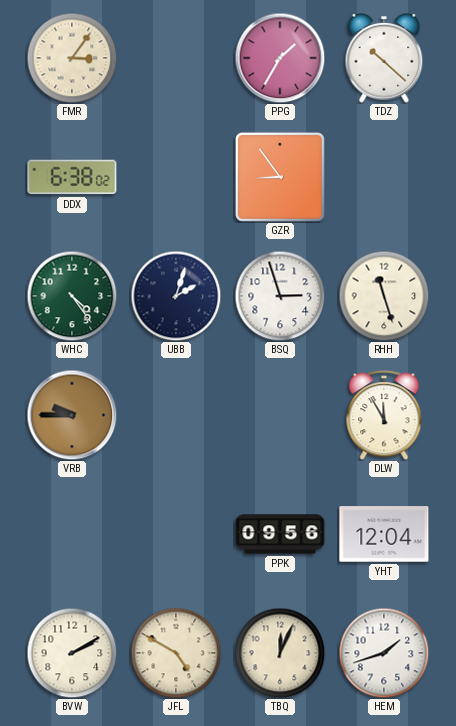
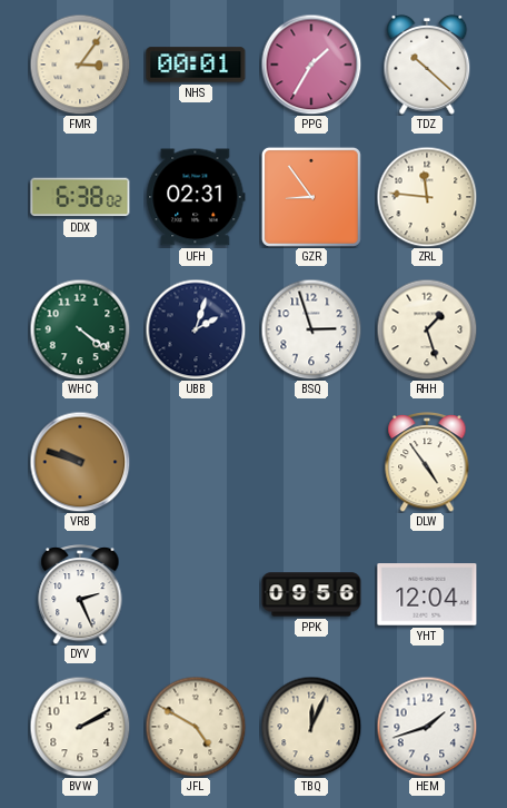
NHS: none -> 00:01
UFH: none -> 02:31
ZRL: none -> 11:46
WHC: 4:24 -> 4:21
RHH: 11:27 -> 1:27
VRB: 9:45 -> 9:48
DLW: 11:55 -> 4:54
DYV: none -> 2:26
